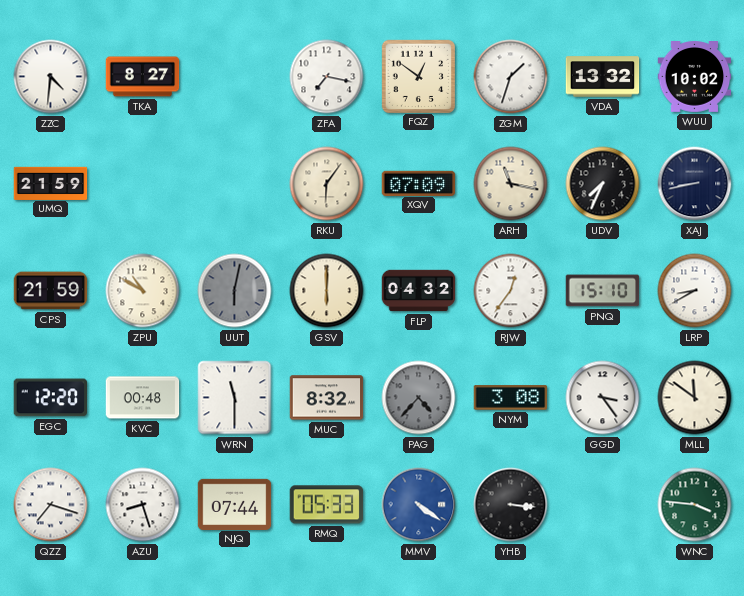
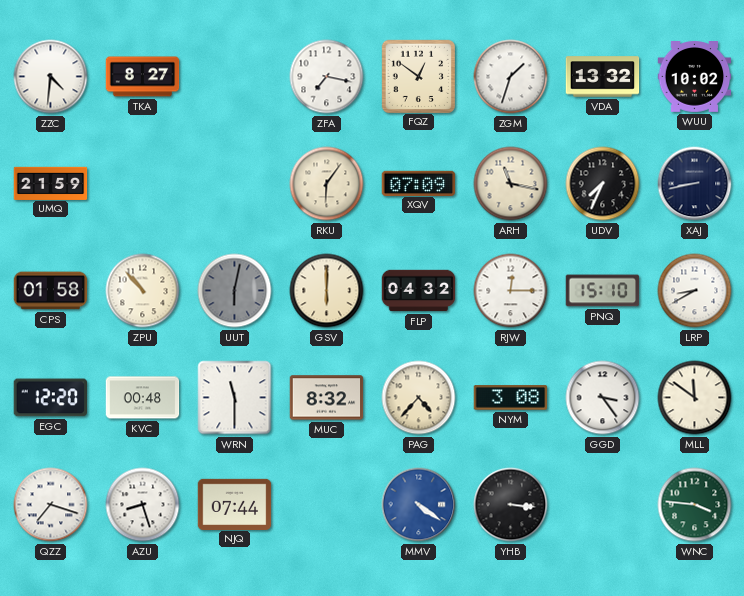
CPS: 21:59 -> 01:58
ZPU: 10:50 -> 10:53
RJW: 12:36 -> 12:15
PAG dial: grey -> cream
RMQ: 05:33 -> none
